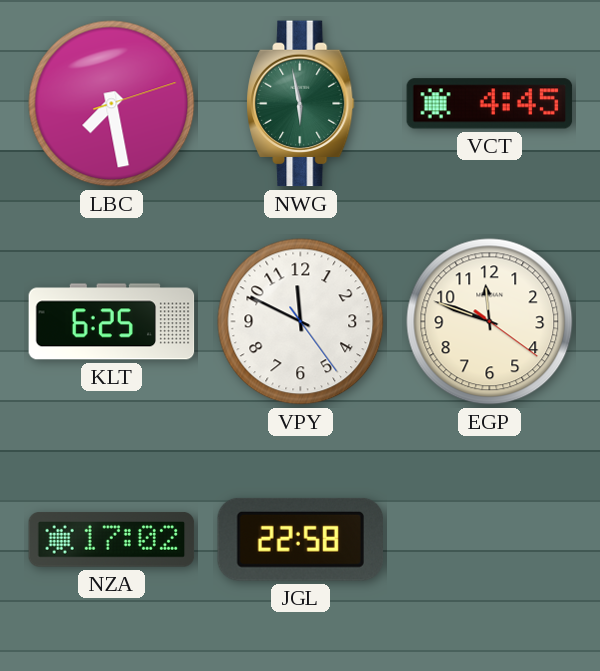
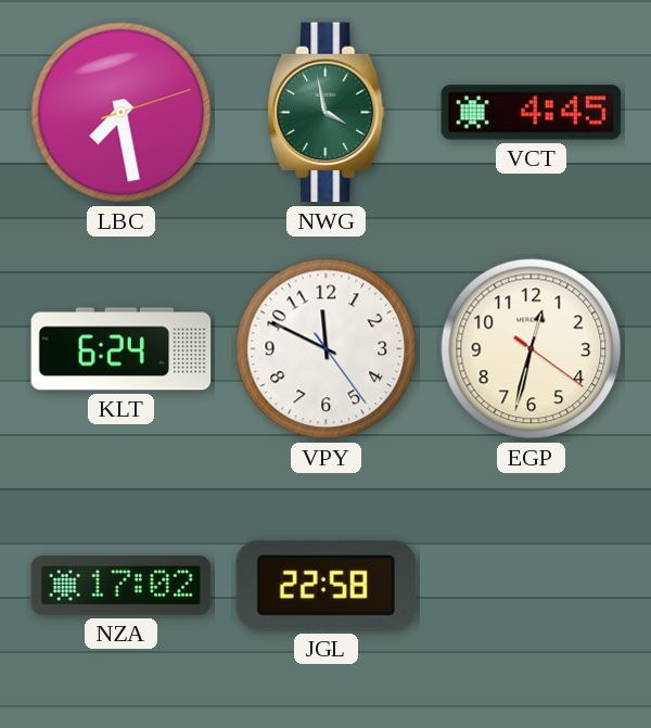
NWG: 5:58 -> 3:58
KLT: 6:25 -> 6:24
EGP: 11:48 -> 12:32
